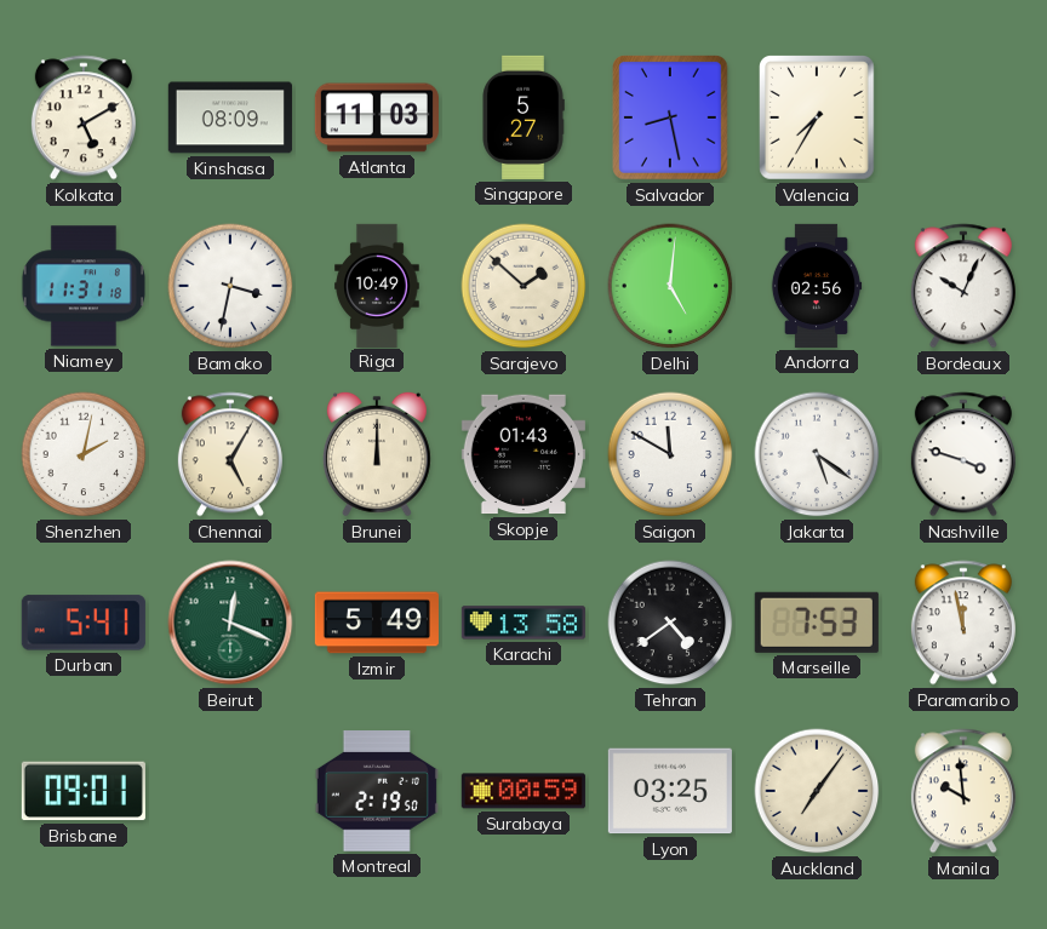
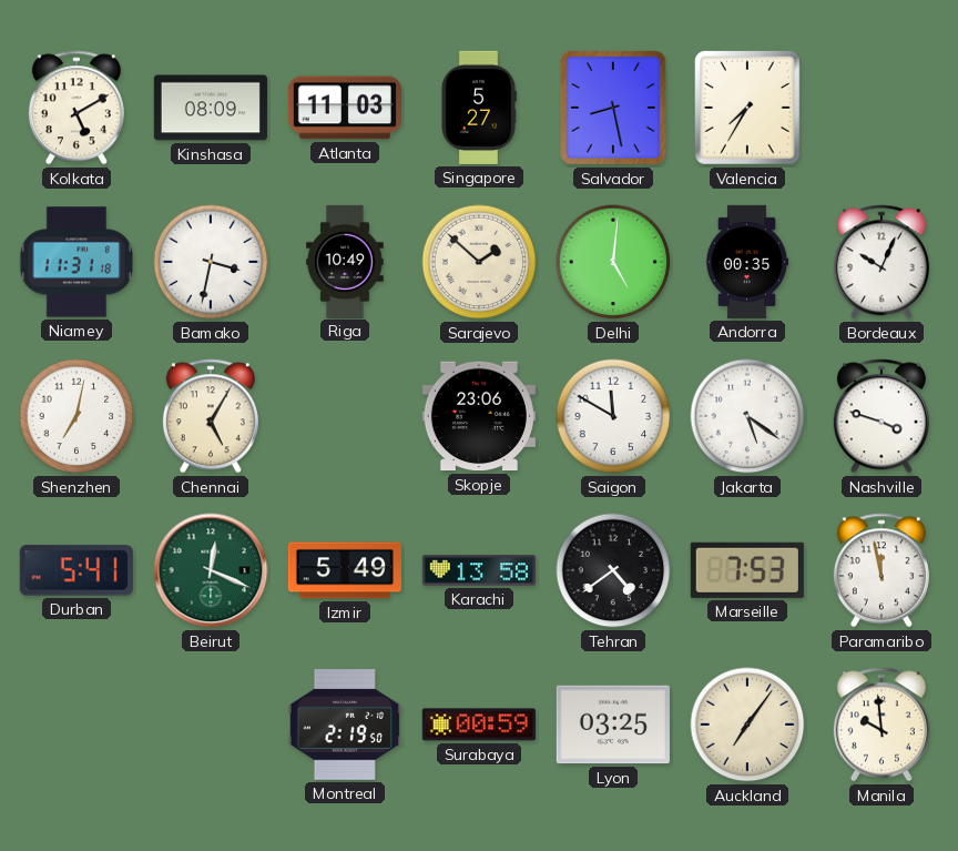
Andorra: 02:56 -> 00:35
Shenzhen: 2:02 -> 7:02
Brunei: 12:00 -> none
Skopje: 01:43 -> 23:06
Brisbane: 09:01 -> none
